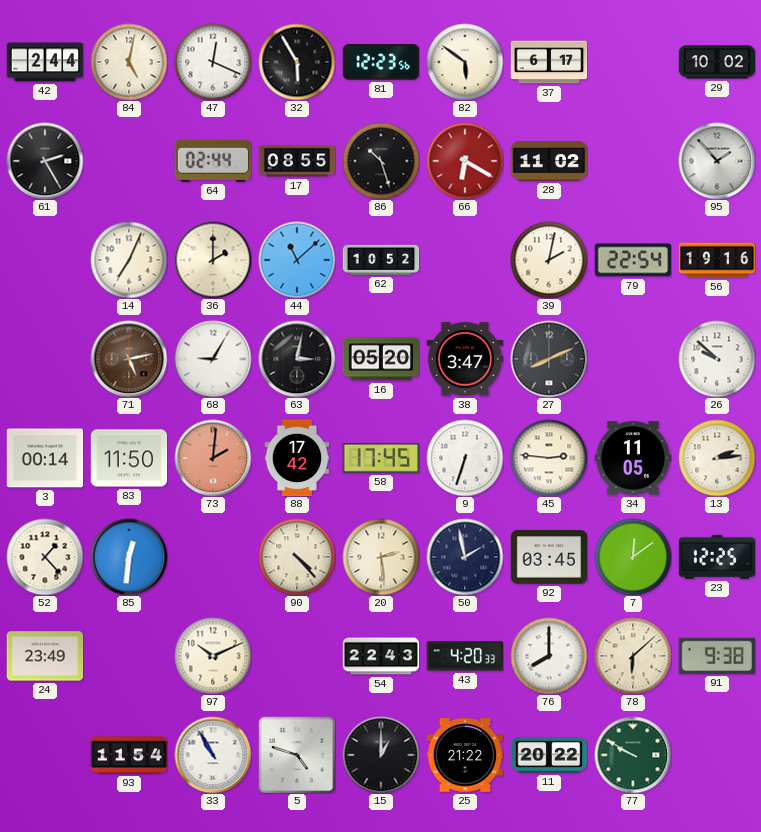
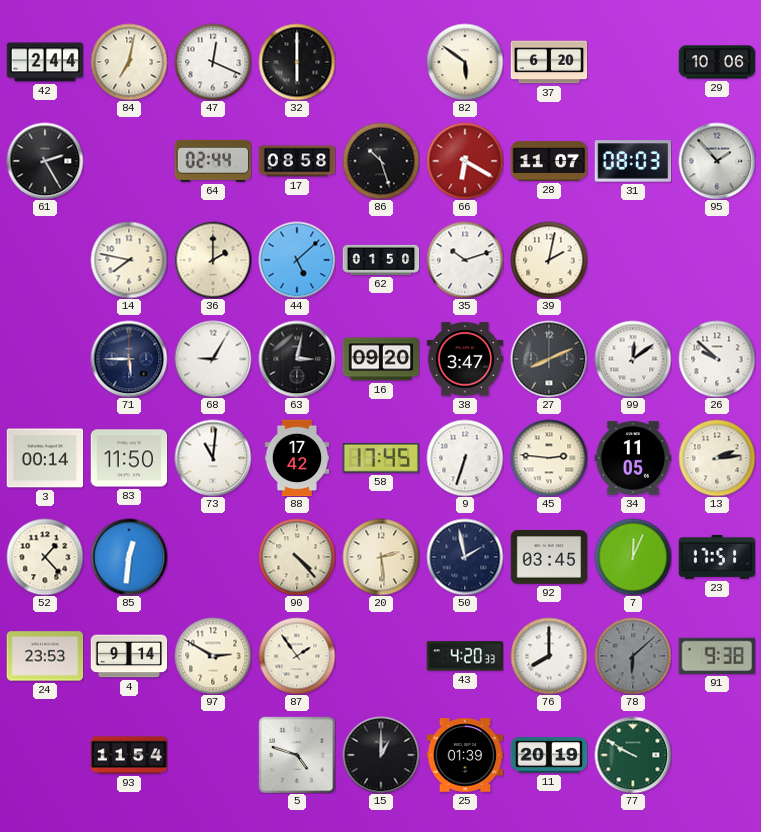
84: 5:02 -> 7:02
32: 5:55 -> 6:00
81: 12:23 -> none
37: 6:17 -> 6:20
29: 10:02 -> 10:06
17: 08:55 -> 08:58
28: 11:02 -> 11:07
31: none -> 08:03
14: 7:04 -> 7:47
44: 11:08 -> 5:08
62: 10:52 -> 01:50
35: none -> 10:12
79: 22:54 -> none
56: 19:16 -> none
71: 5:13 -> 5:45
71 dial: brown -> navy
16: 05:20 -> 09:20
99: none -> 12:09
73: 2:01 -> 11:01
73 dial: salmon -> white
7: 12:09 -> 12:04
23: 12:25 -> 17:51
24: 23:49 -> 23:53
4: none -> 9:14
97: 10:11 -> 2:50
87: none -> 1:54
54: 22:43 -> none
78 dial: cream -> grey
33: 10:55 -> none
25: 21:22 -> 01:39
11: 20:22 -> 20:19
